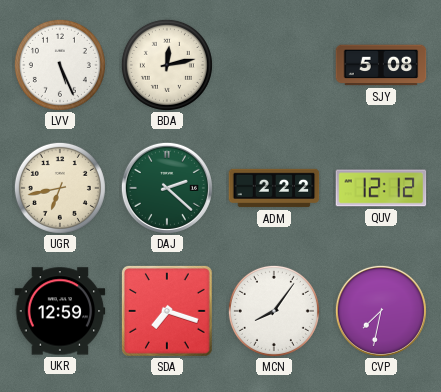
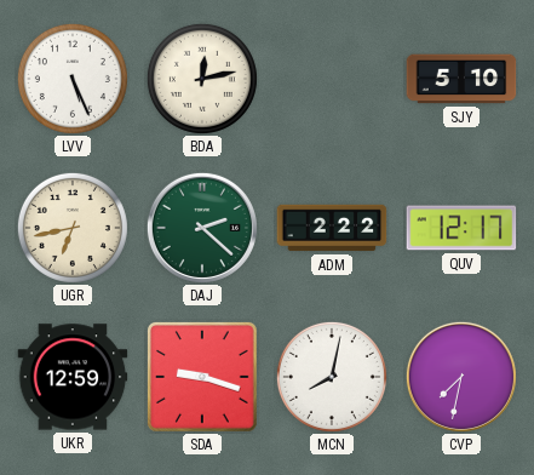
SJY: 5:08 -> 5:10
QUV: 12:12 -> 12:17
SDA: 7:18 -> 9:18
MCN: 8:06 -> 8:02
